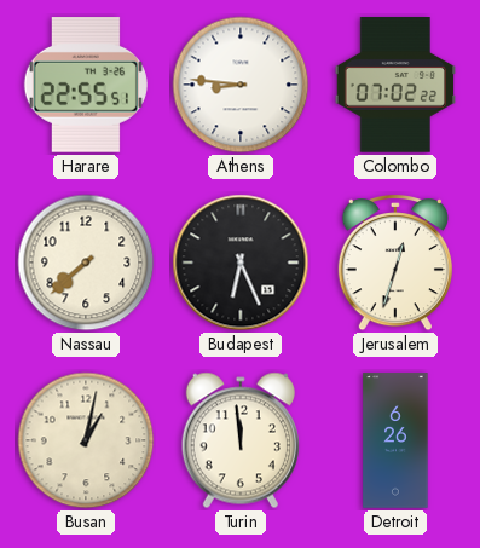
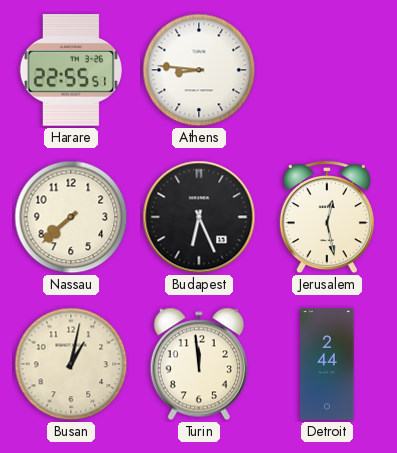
Colombo: 07:02 -> none
Jerusalem: 12:33 -> 12:28
Detroit: 6:26 -> 2:44
